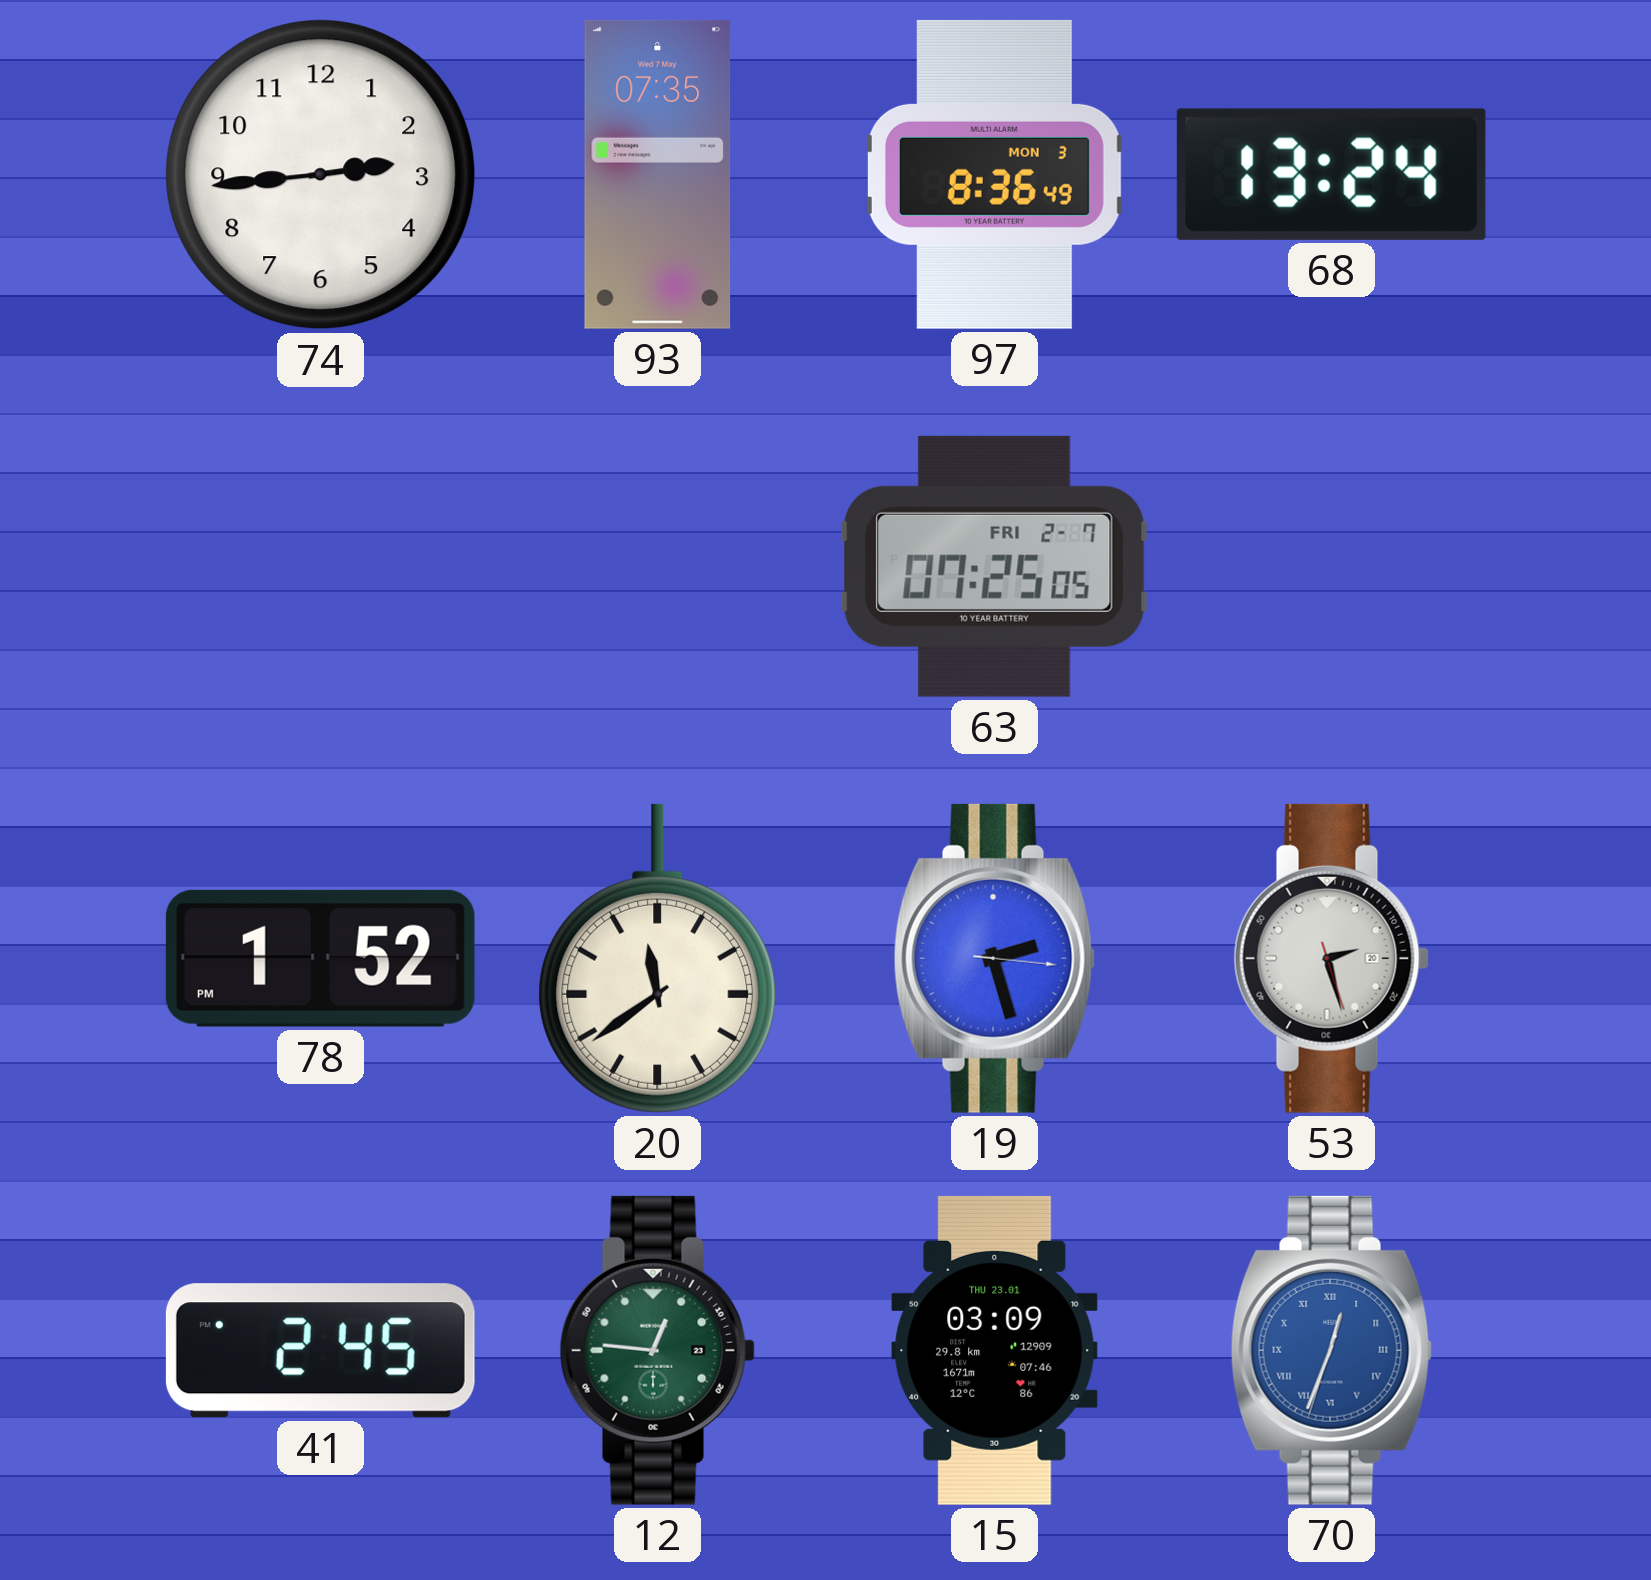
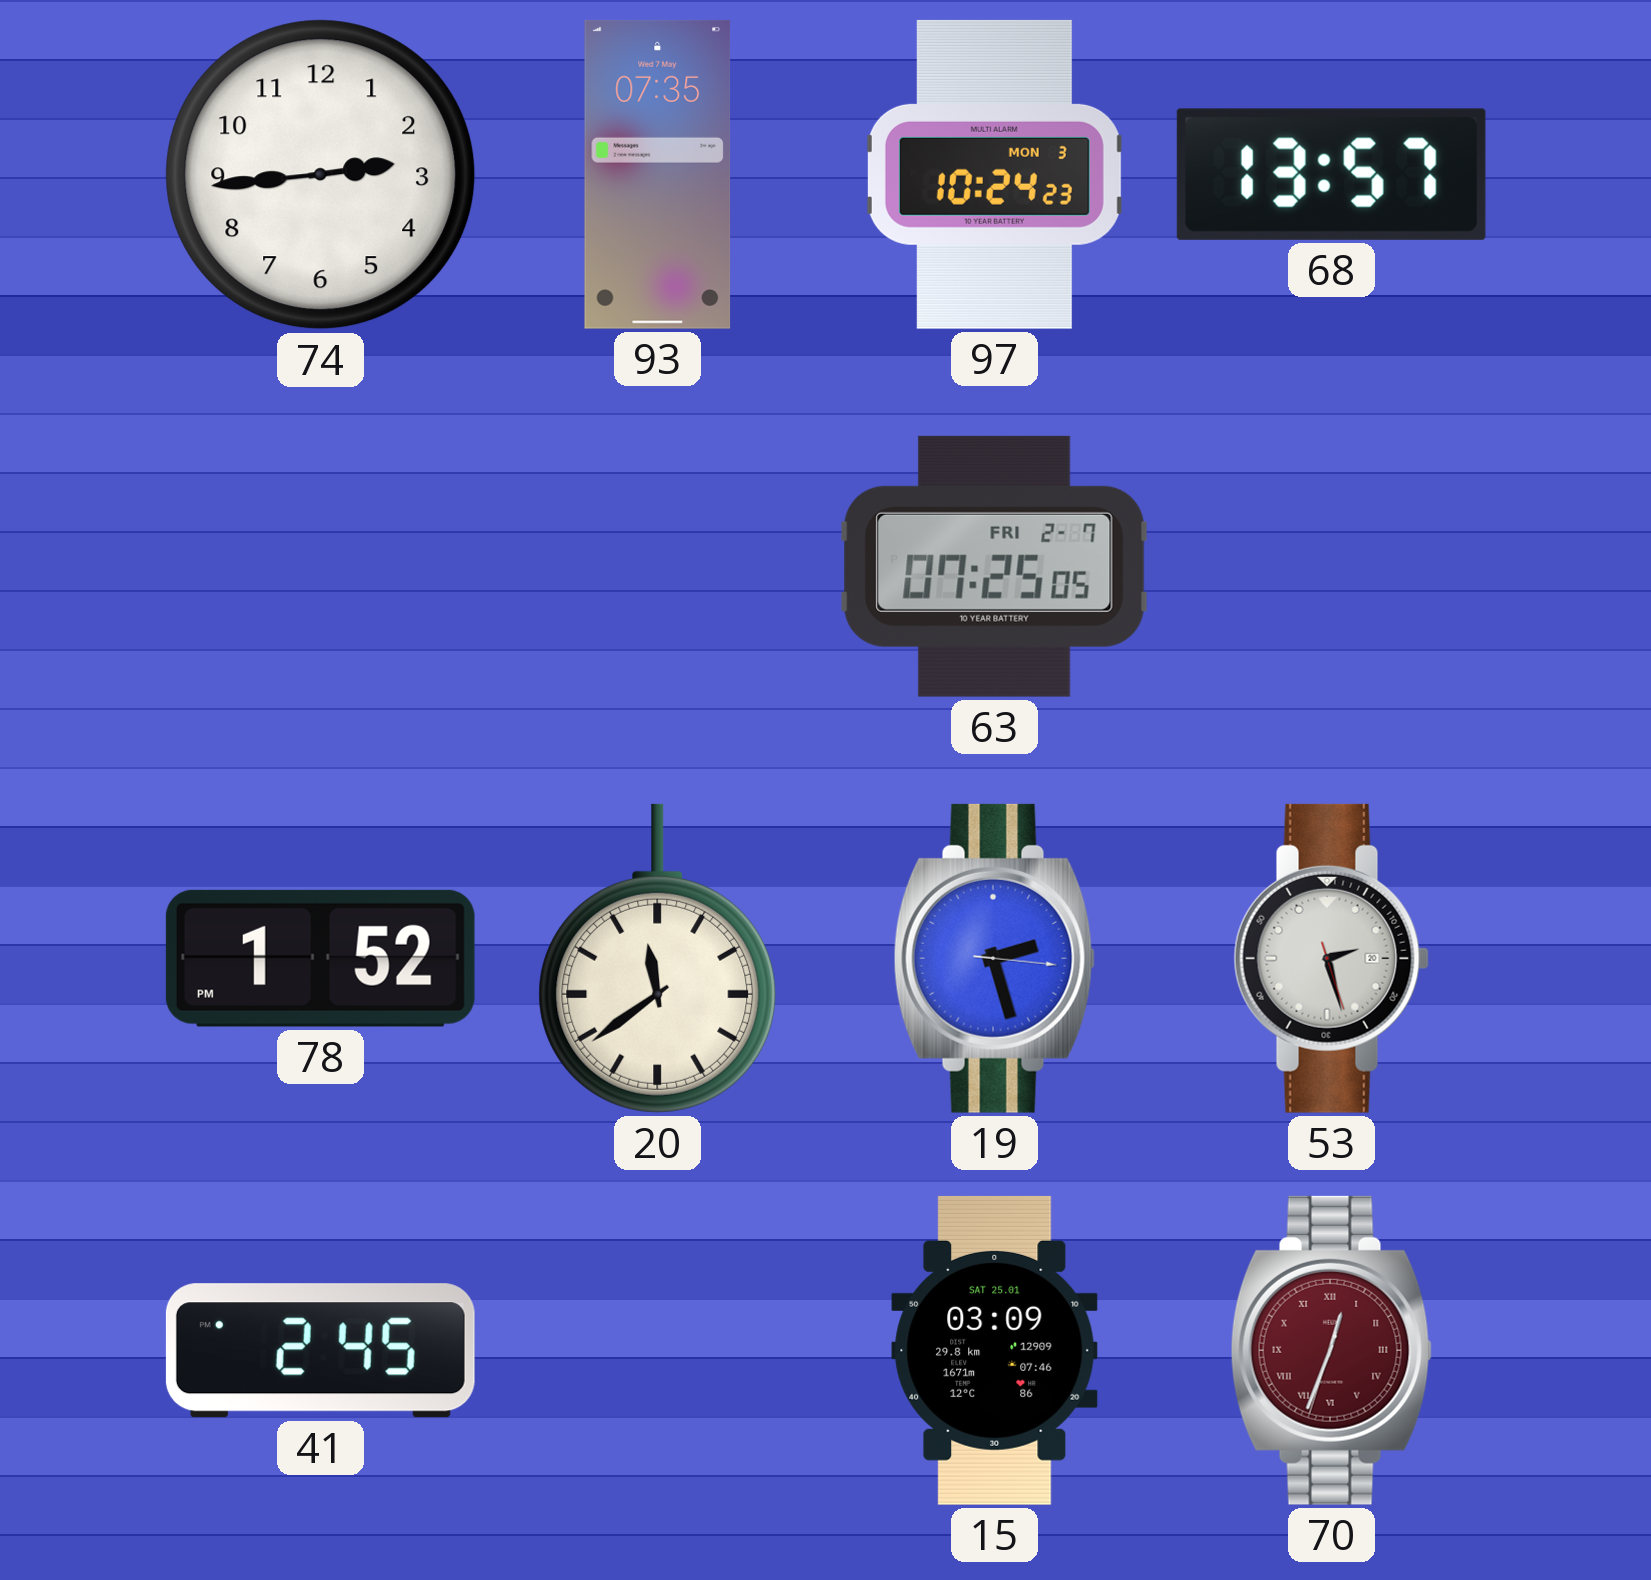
97: 8:36 -> 10:24
68: 13:24 -> 13:57
12: 12:46 -> none
15 date: THU 23.01 -> SAT 25.01
70 dial: blue -> burgundy
